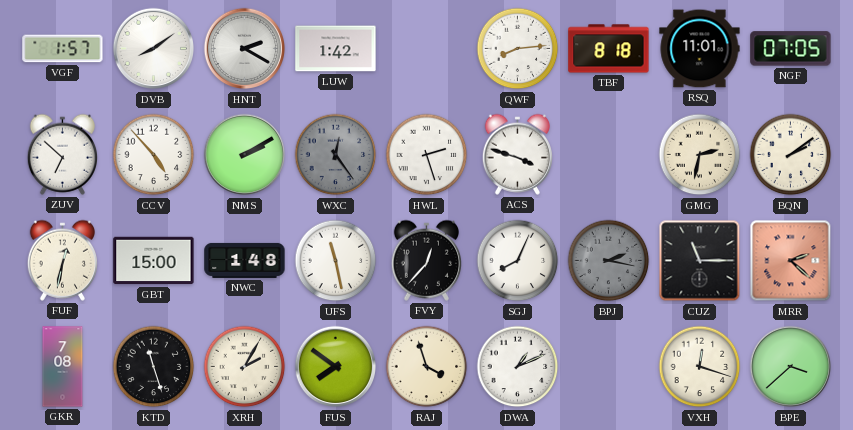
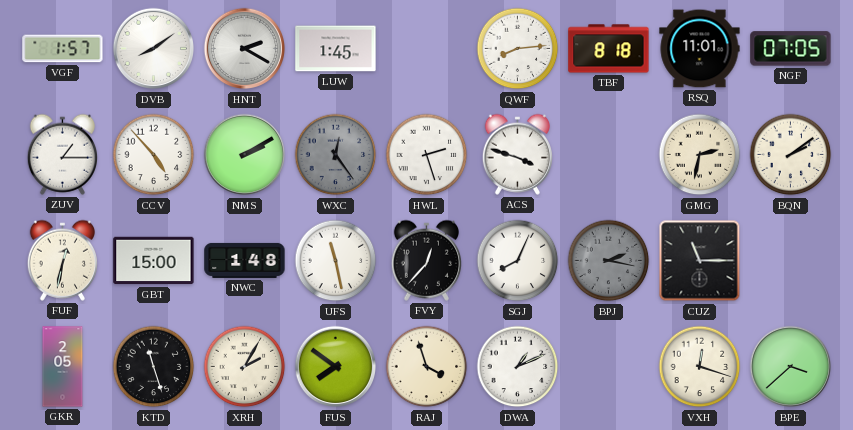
LUW: 1:42 -> 1:45
ZUV: 6:52 -> 1:15
MRR: 2:22 -> none
GKR: 7:08 -> 2:05
